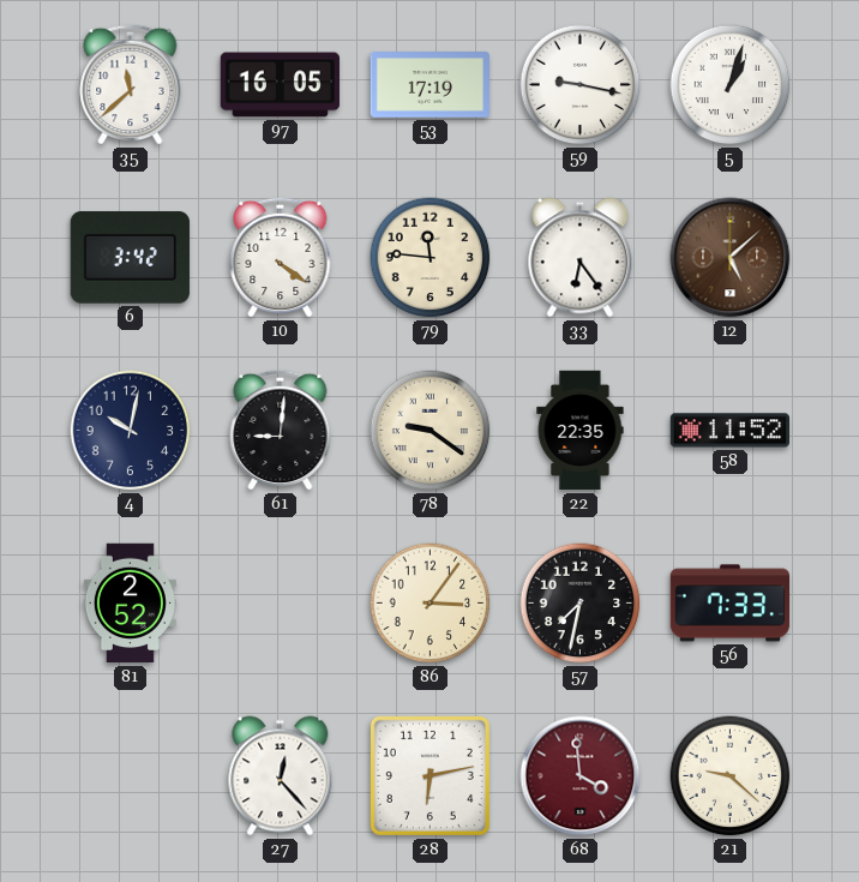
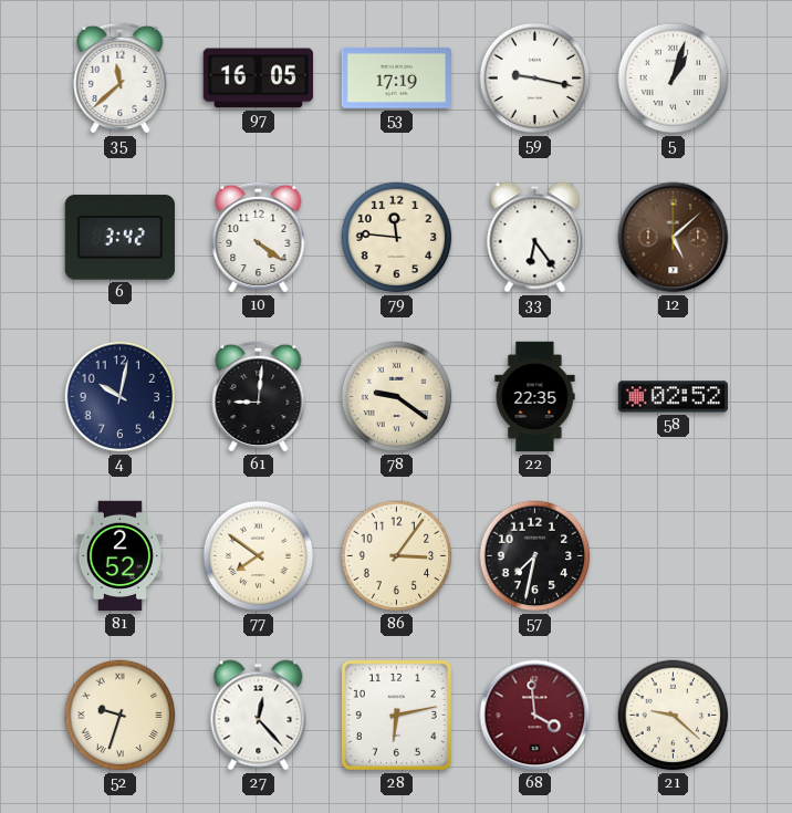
58: 11:52 -> 02:52
77: none -> 7:51
56: 7:33 -> none
52: none -> 9:33
